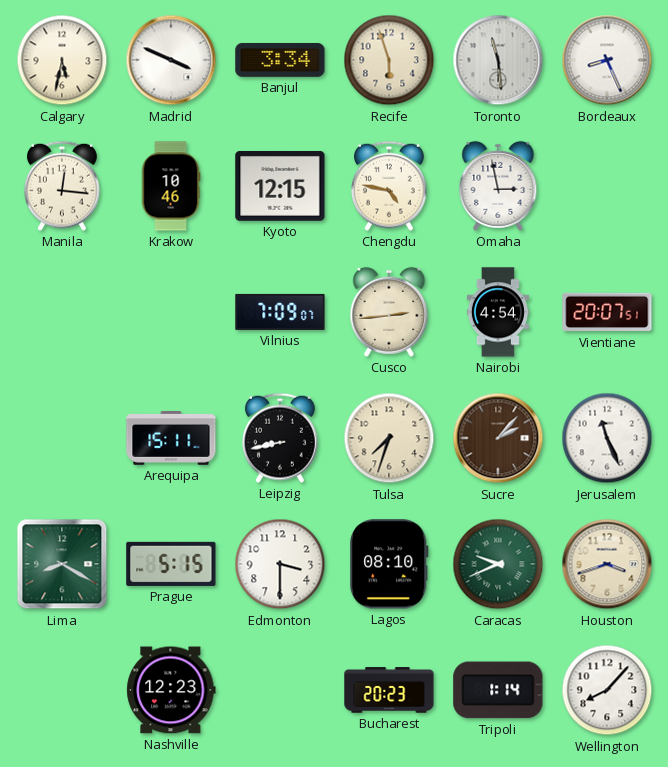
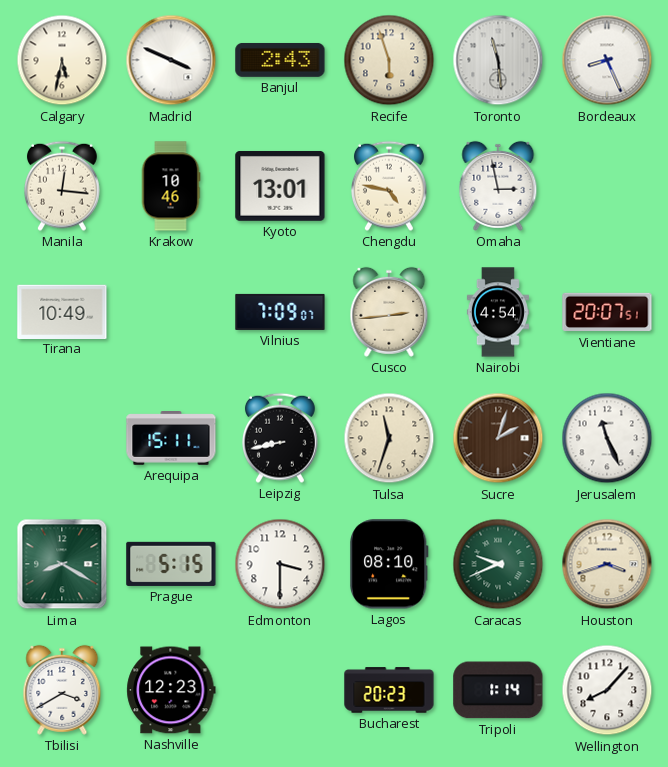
Banjul: 3:34 -> 2:43
Kyoto: 12:15 -> 13:01
Tirana: none -> 10:49
Tulsa: 7:33 -> 11:33
Sucre: 2:07 -> 2:03
Tbilisi: none -> 3:40
